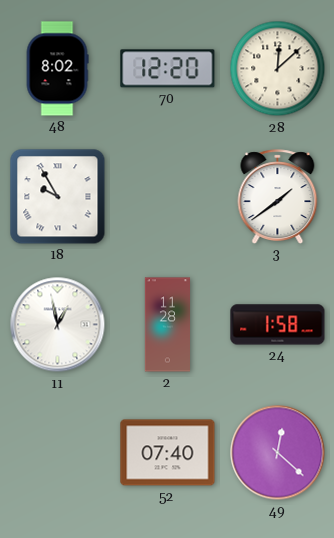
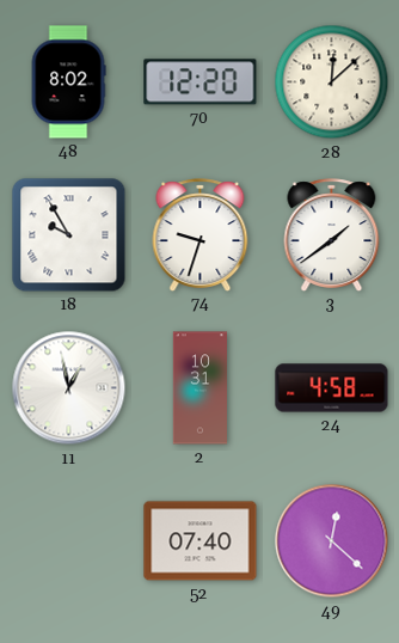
74: none -> 9:33
2: 11:28 -> 10:31
24: 1:58 -> 4:58
